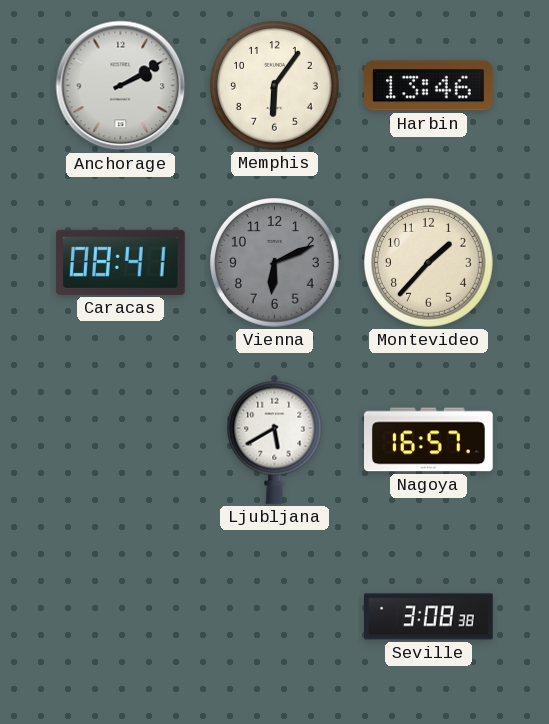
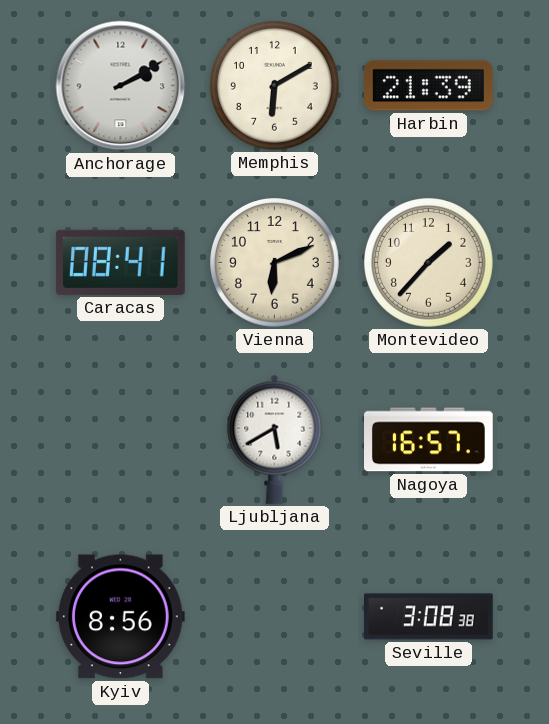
Memphis: 6:06 -> 6:10
Harbin: 13:46 -> 21:39
Vienna dial: grey -> cream
Kyiv: none -> 8:56
